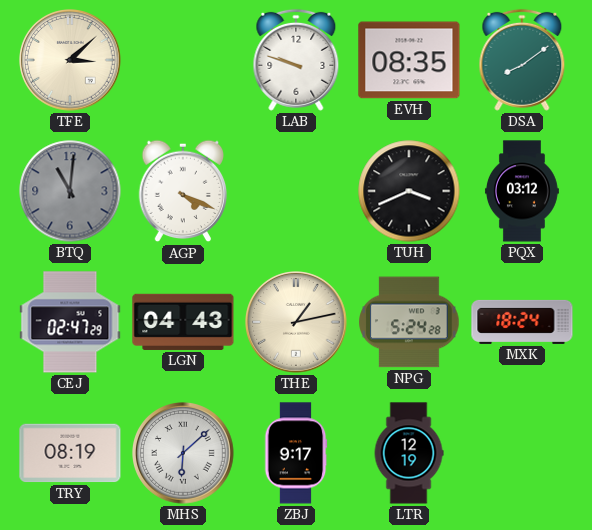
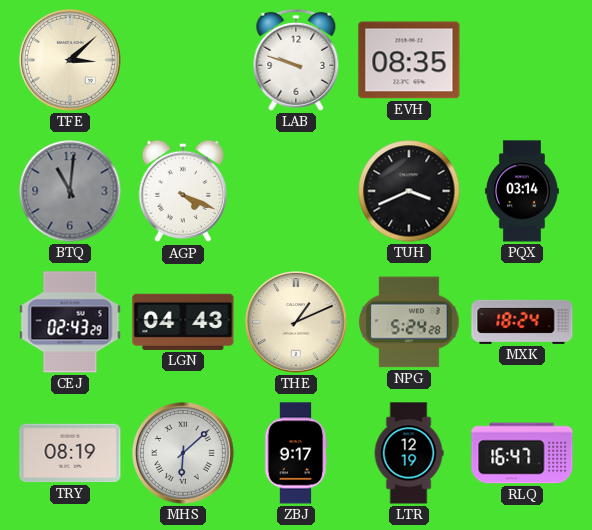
DSA: 8:09 -> none
PQX: 03:12 -> 03:14
CEJ: 02:47 -> 02:43
THE: 1:13 -> 1:11
RLQ: none -> 16:47
